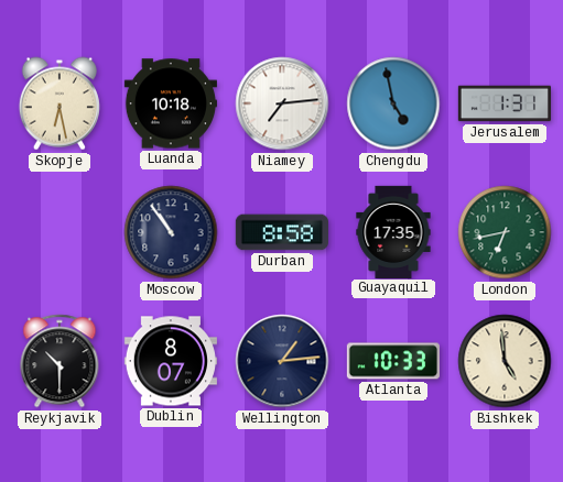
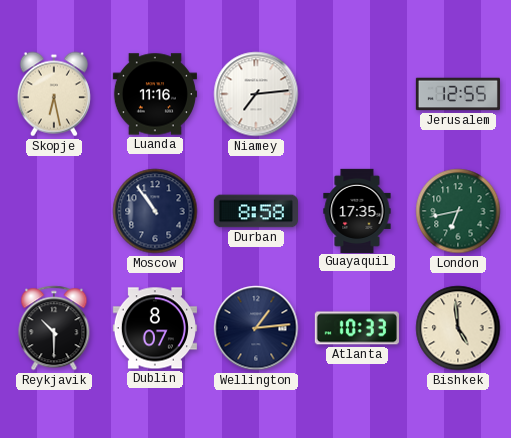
Luanda: 10:18 -> 11:16
Chengdu: 4:58 -> none
Jerusalem: 1:31 -> 12:55
